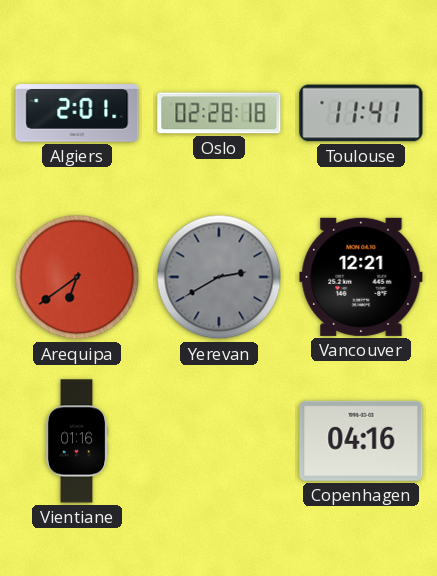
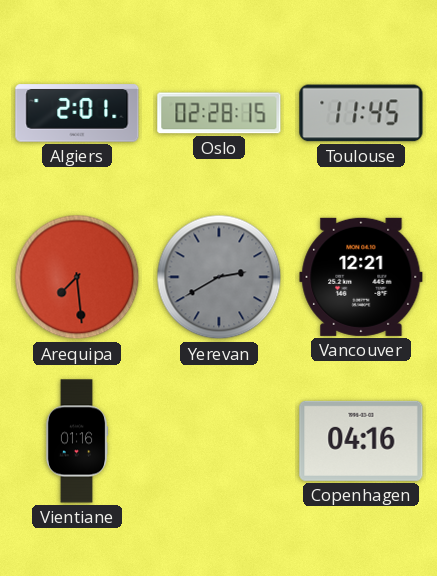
Oslo: 02:28:18 -> 02:28:15
Toulouse: 11:41 -> 11:45
Arequipa: 6:39 -> 7:29
